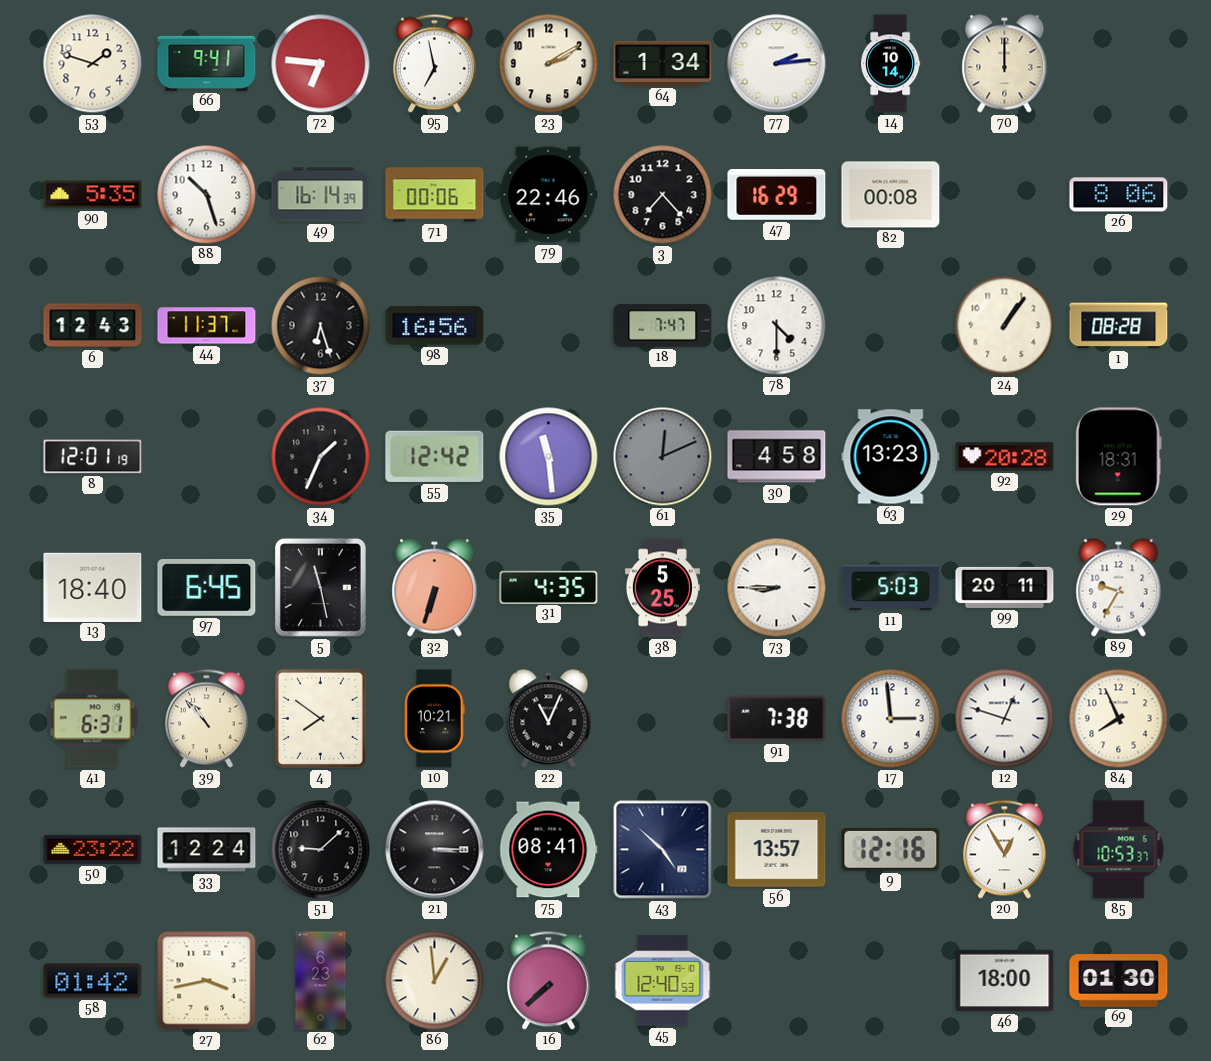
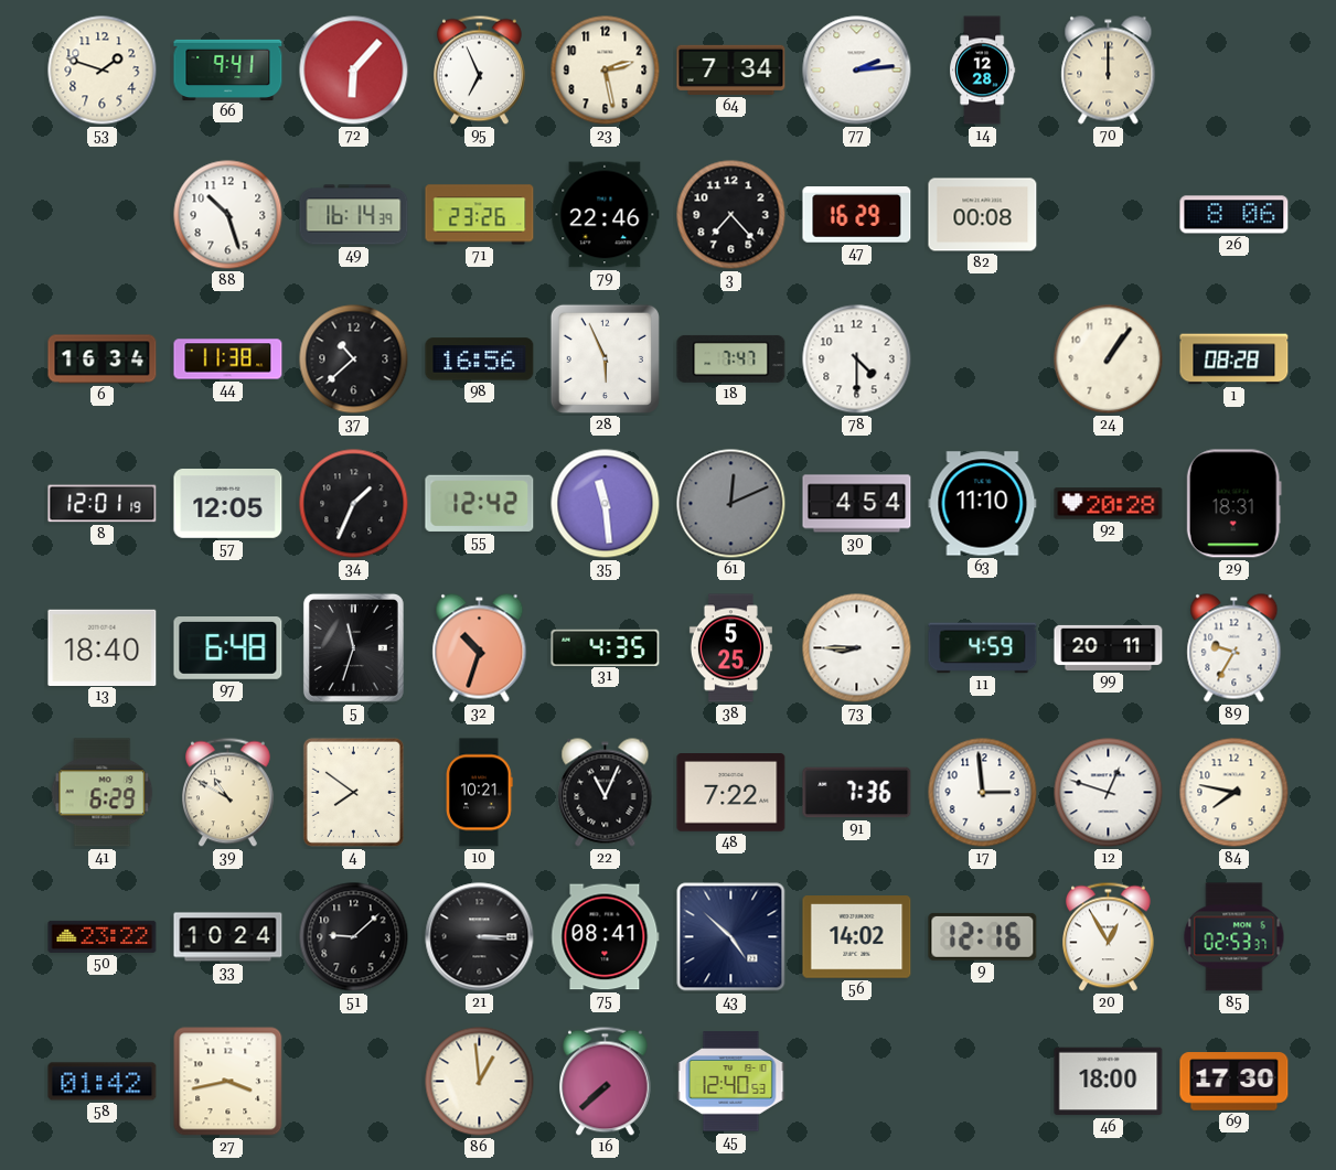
72: 6:46 -> 6:07
95: 6:58 -> 6:56
23: 2:10 -> 2:28
64: 1:34 -> 7:34
14: 10:14 -> 12:28
90: 5:35 -> none
71: 00:06 -> 23:26
6: 12:43 -> 16:34
44: 11:37 -> 11:38
37: 6:27 -> 10:38
28: none -> 5:56
57: none -> 12:05
30: 4:58 -> 4:54
63: 13:23 -> 11:10
97: 6:45 -> 6:48
5: 11:28 -> 11:33
32: 6:33 -> 10:33
11: 5:03 -> 4:59
41: 6:31 -> 6:29
39: 10:53 -> 10:50
48: none -> 7:22
91: 7:38 -> 7:36
84: 7:56 -> 7:47
33: 12:24 -> 10:24
56: 13:57 -> 14:02
85: 10:53 -> 02:53
62: 6:23 -> none
69: 01:30 -> 17:30
